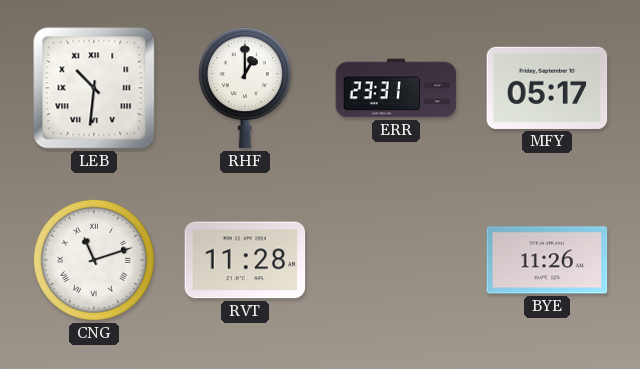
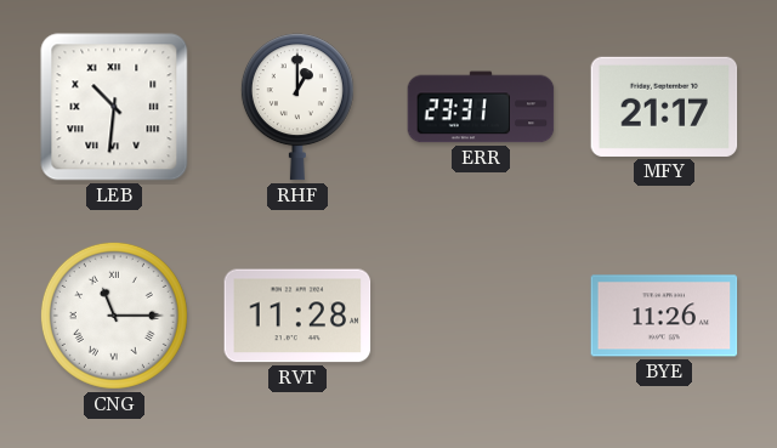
MFY: 05:17 -> 21:17
CNG: 11:12 -> 11:15
